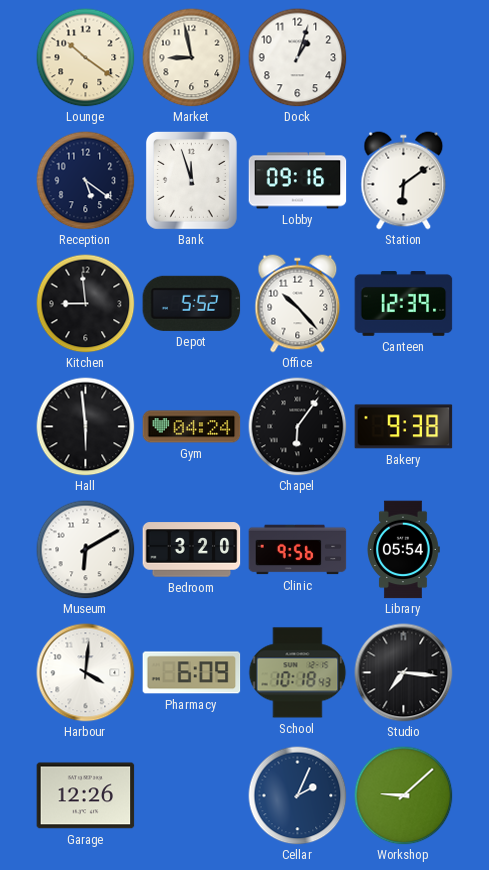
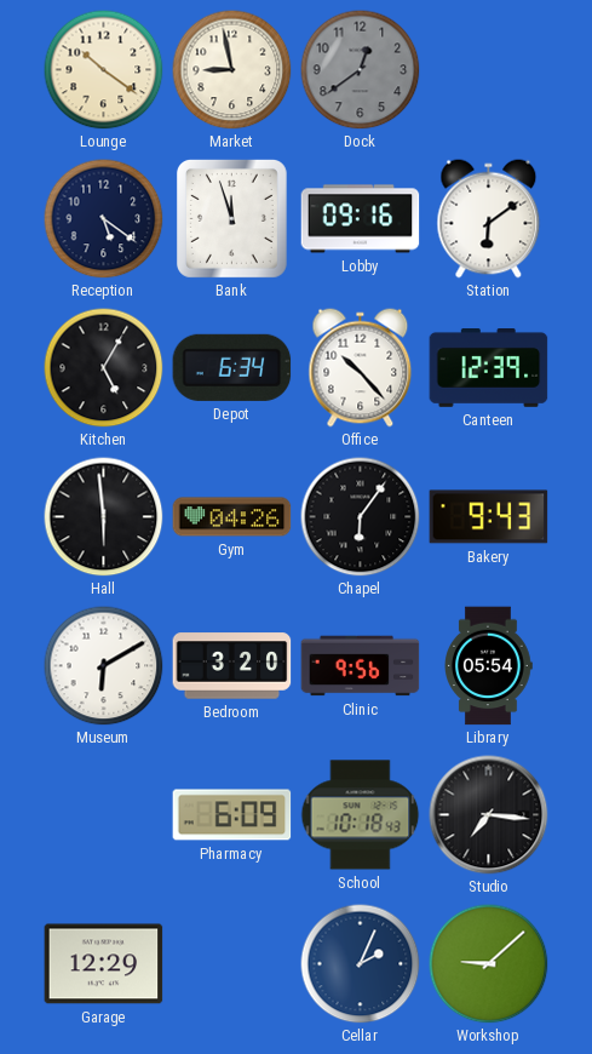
Dock: 1:03 -> 12:39
Dock dial: white -> grey
Kitchen: 8:59 -> 5:05
Depot: 5:52 -> 6:34
Gym: 04:24 -> 04:26
Bakery: 9:38 -> 9:43
Harbour: 4:01 -> none
Garage: 12:26 -> 12:29
